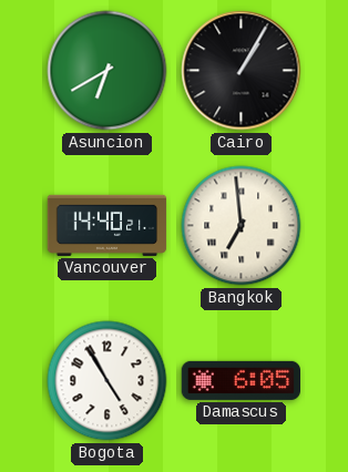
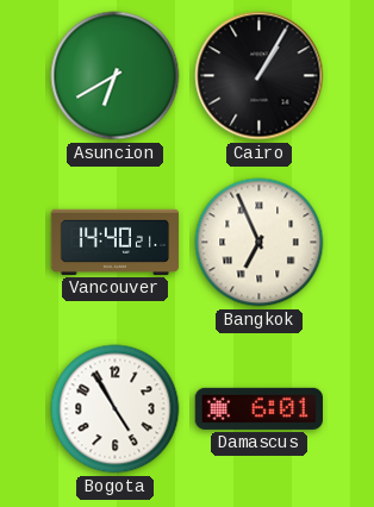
Bangkok: 6:59 -> 6:56
Damascus: 6:05 -> 6:01
